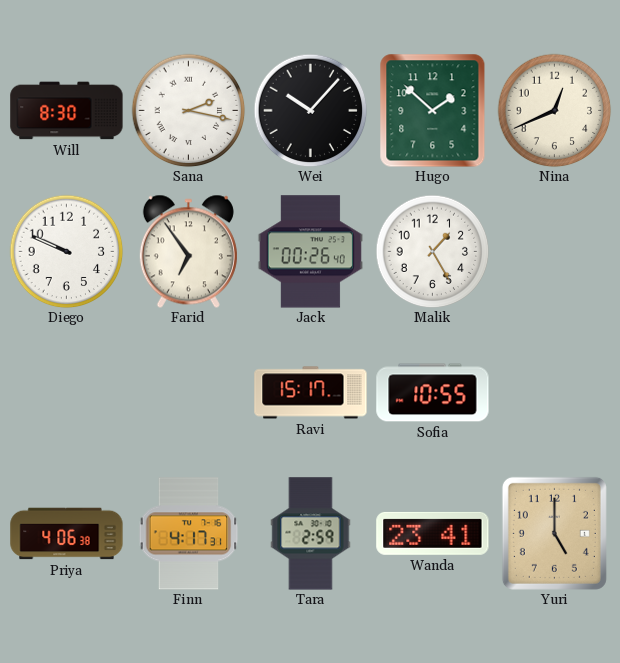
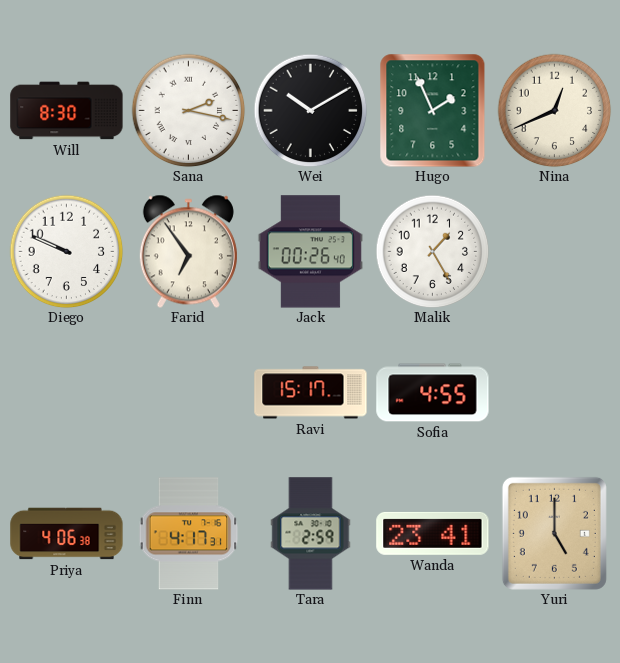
Wei: 10:07 -> 10:10
Hugo: 1:52 -> 1:56
Sofia: 10:55 -> 4:55
